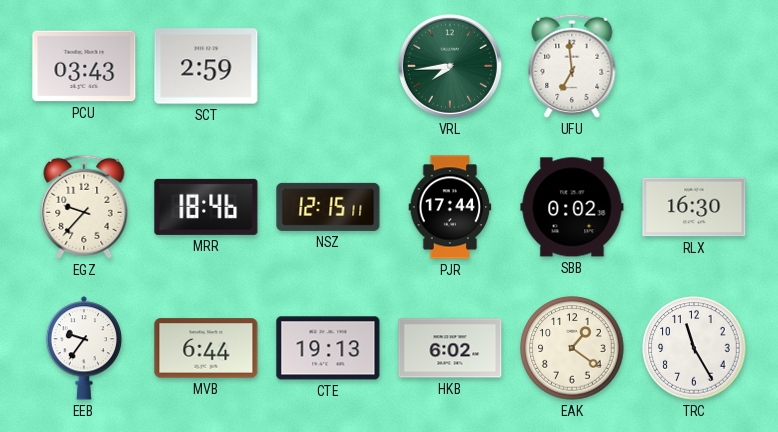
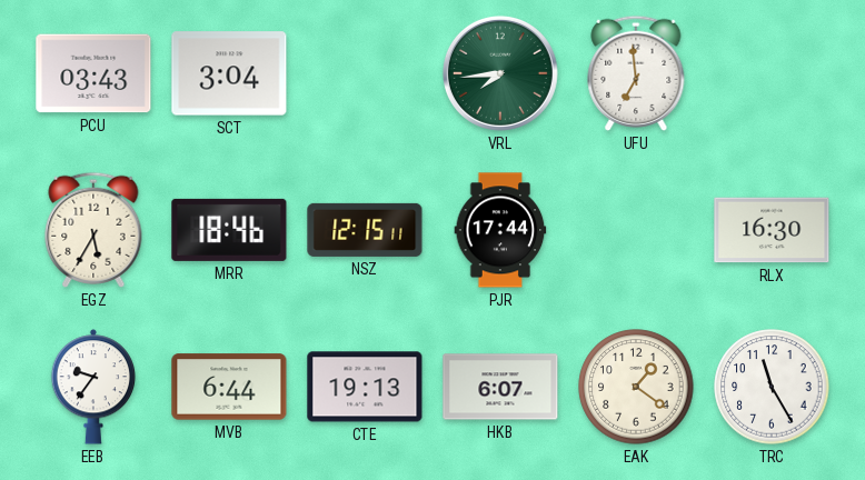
SCT: 2:59 -> 3:04
EGZ: 9:37 -> 5:35
SBB: 0:02 -> none
HKB: 6:02 -> 6:07
